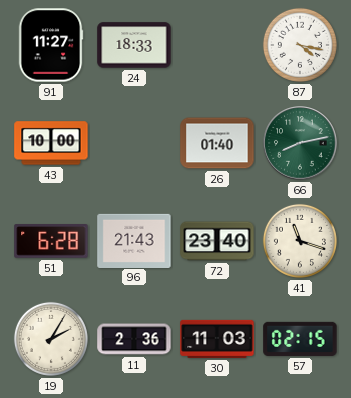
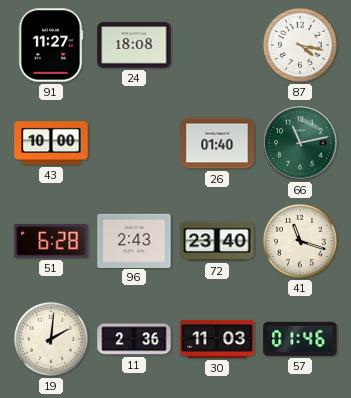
24: 18:33 -> 18:08
66: 8:13 -> 11:13
96: 21:43 -> 2:43
19: 2:05 -> 2:01
57: 02:15 -> 01:46
